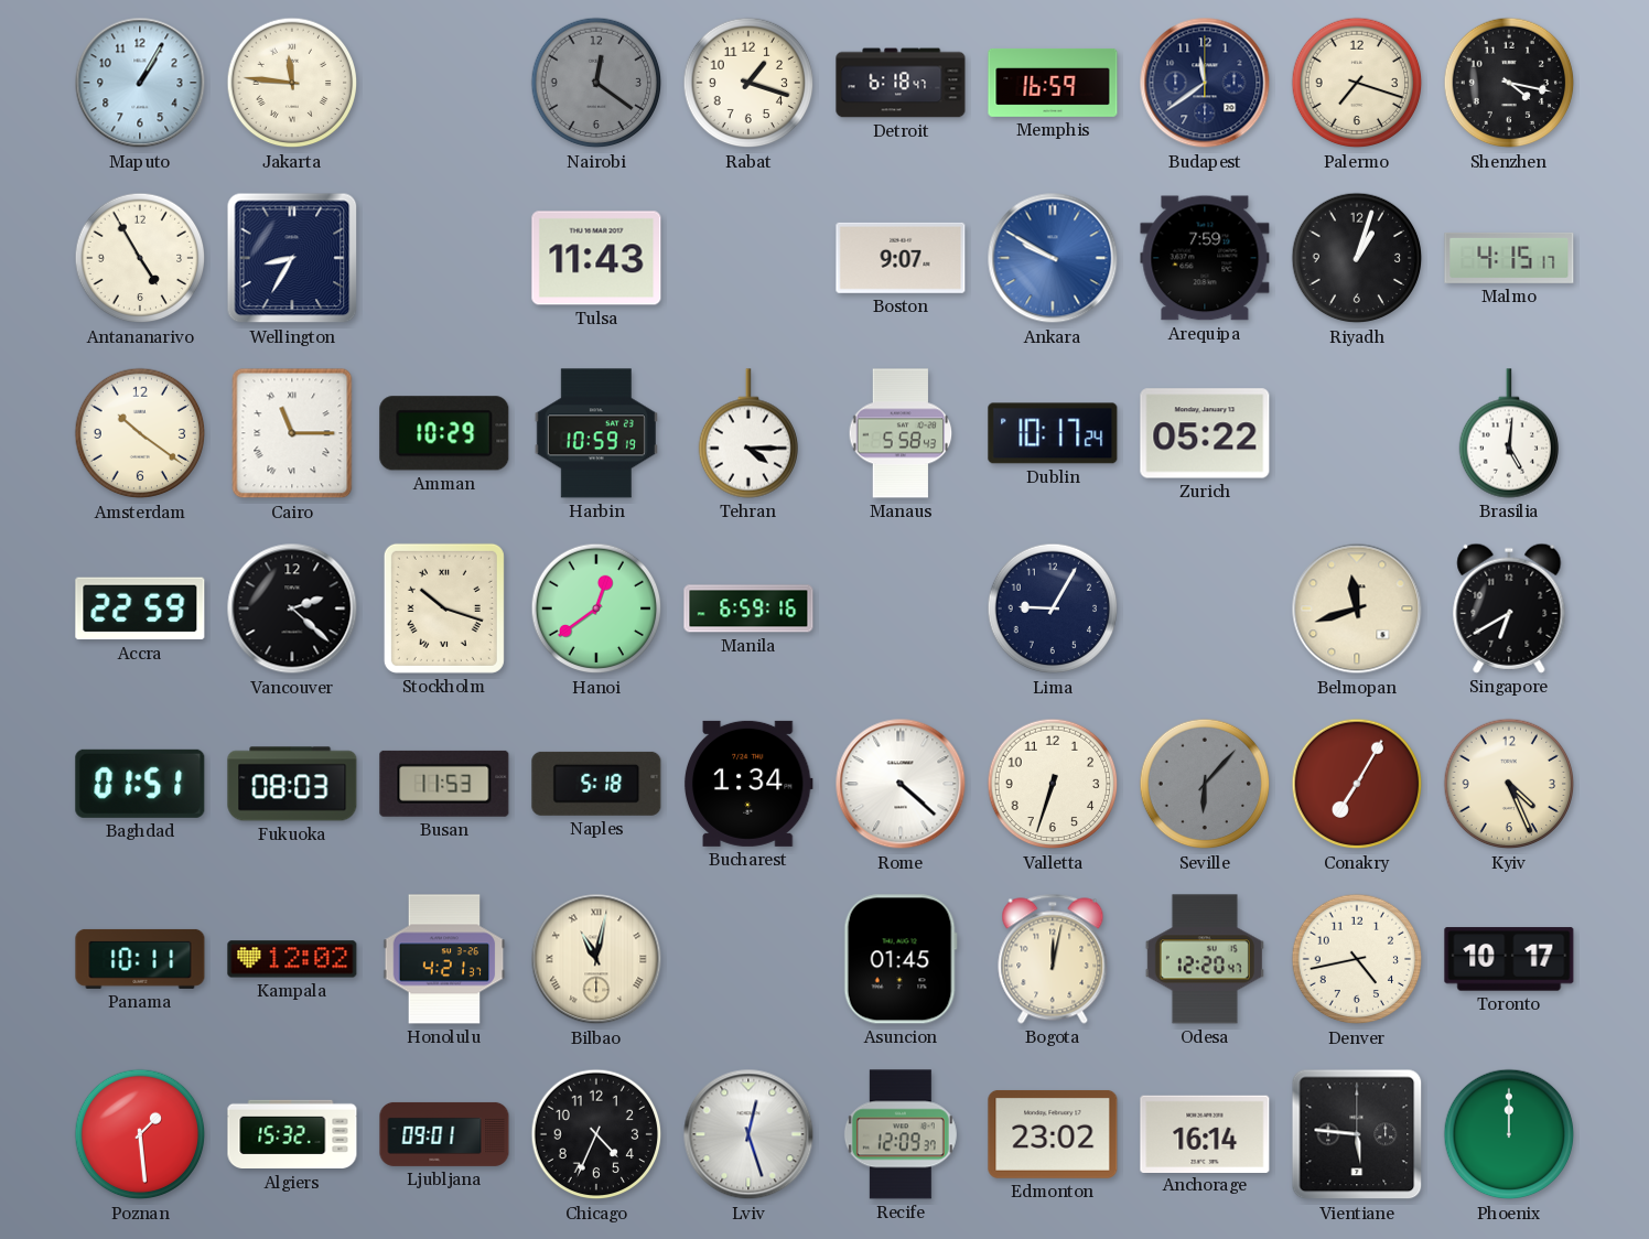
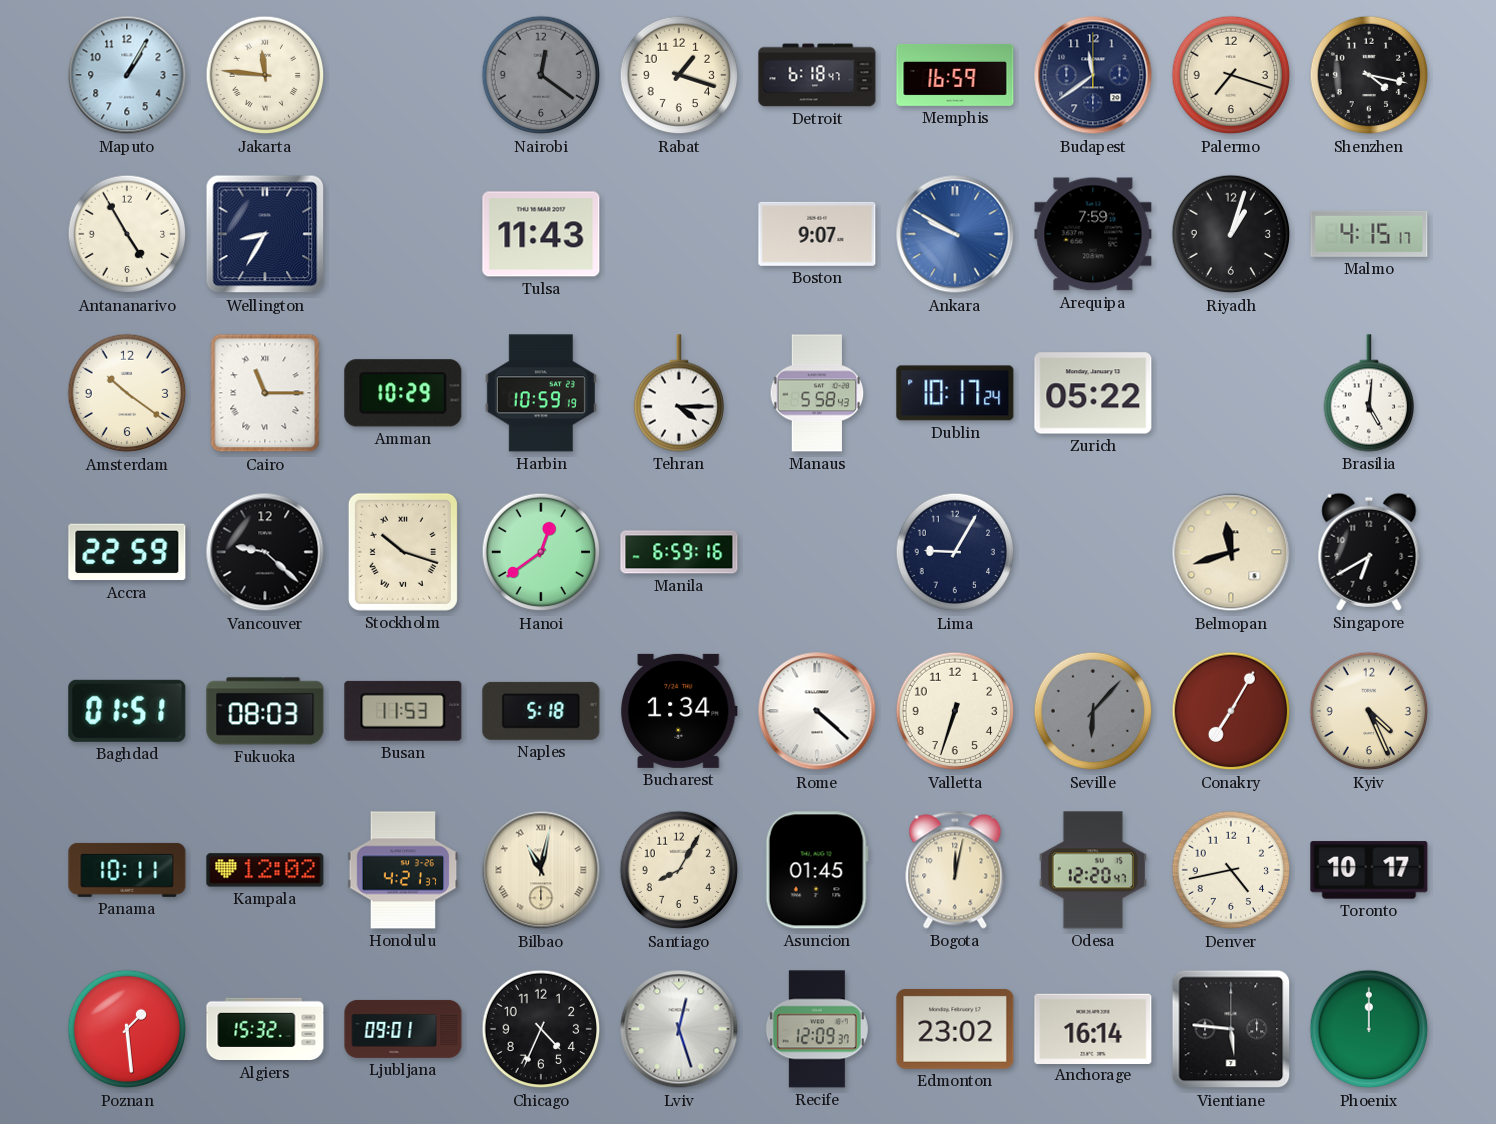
Vancouver: 2:22 -> 9:22
Santiago: none -> 8:05
